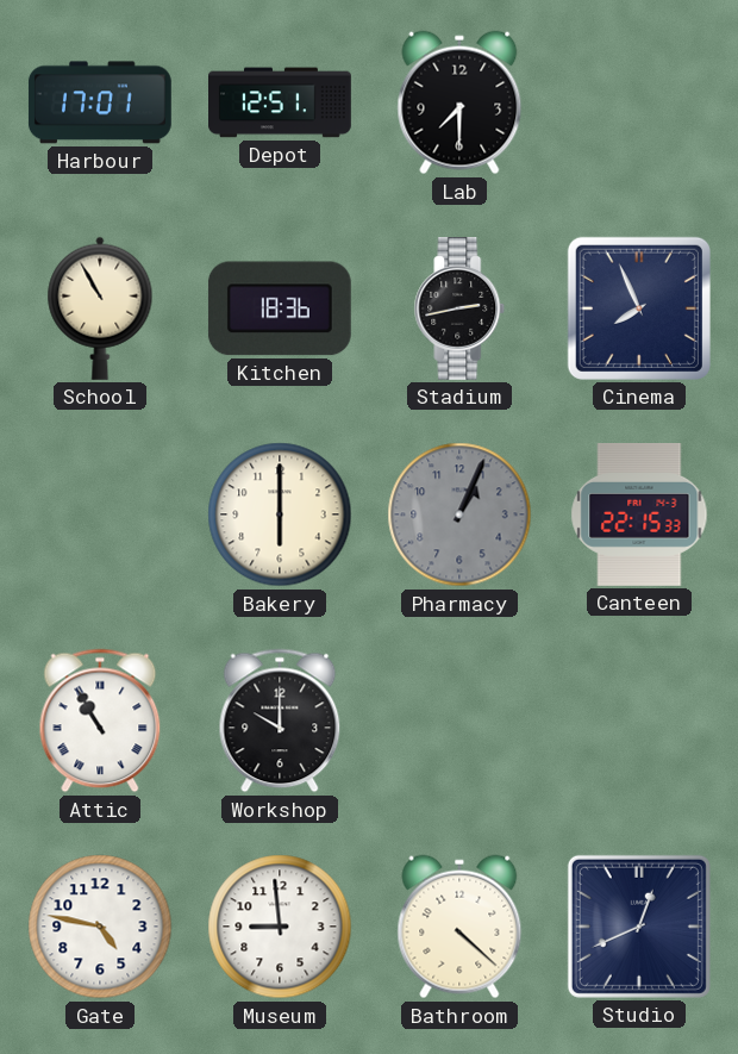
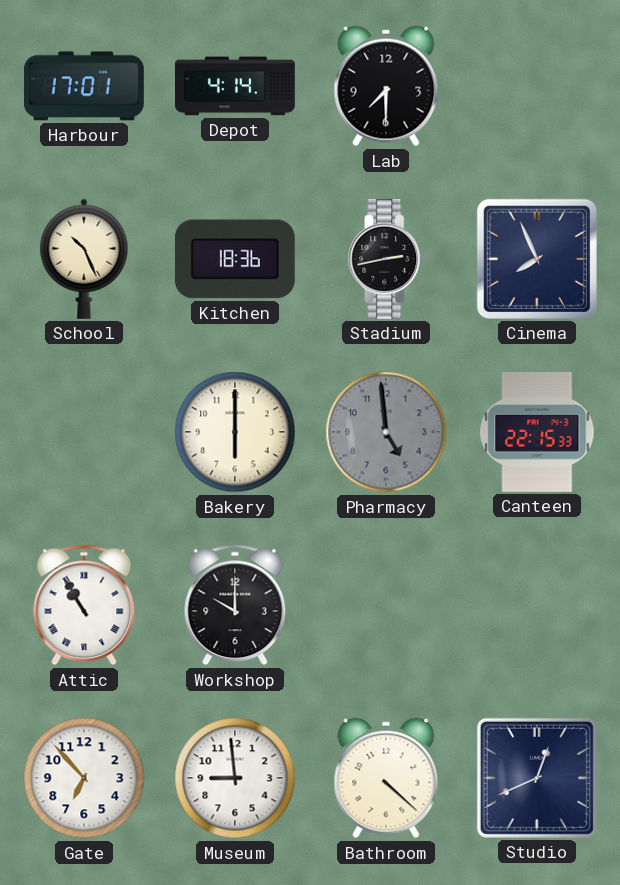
Depot: 12:51 -> 4:14
School: 10:55 -> 10:26
Pharmacy: 1:04 -> 4:59
Gate: 4:47 -> 6:53
